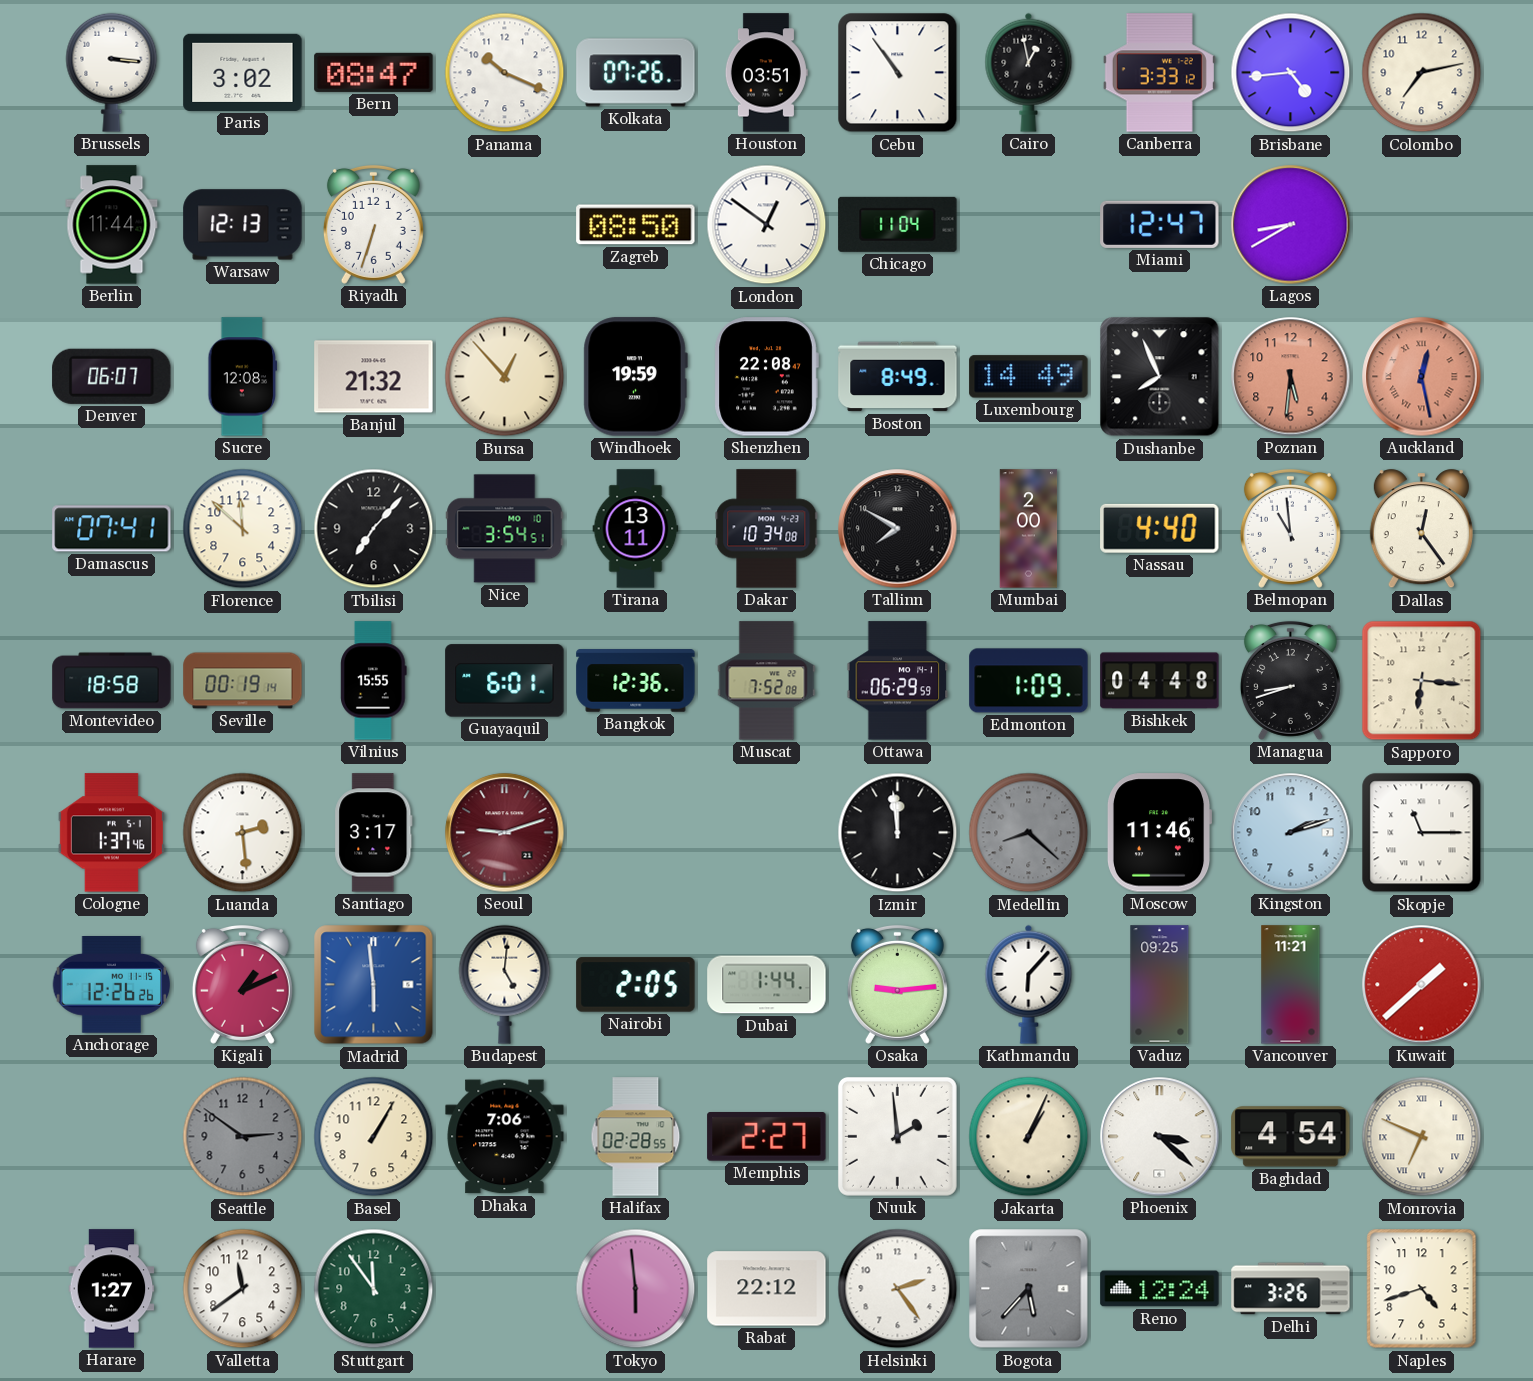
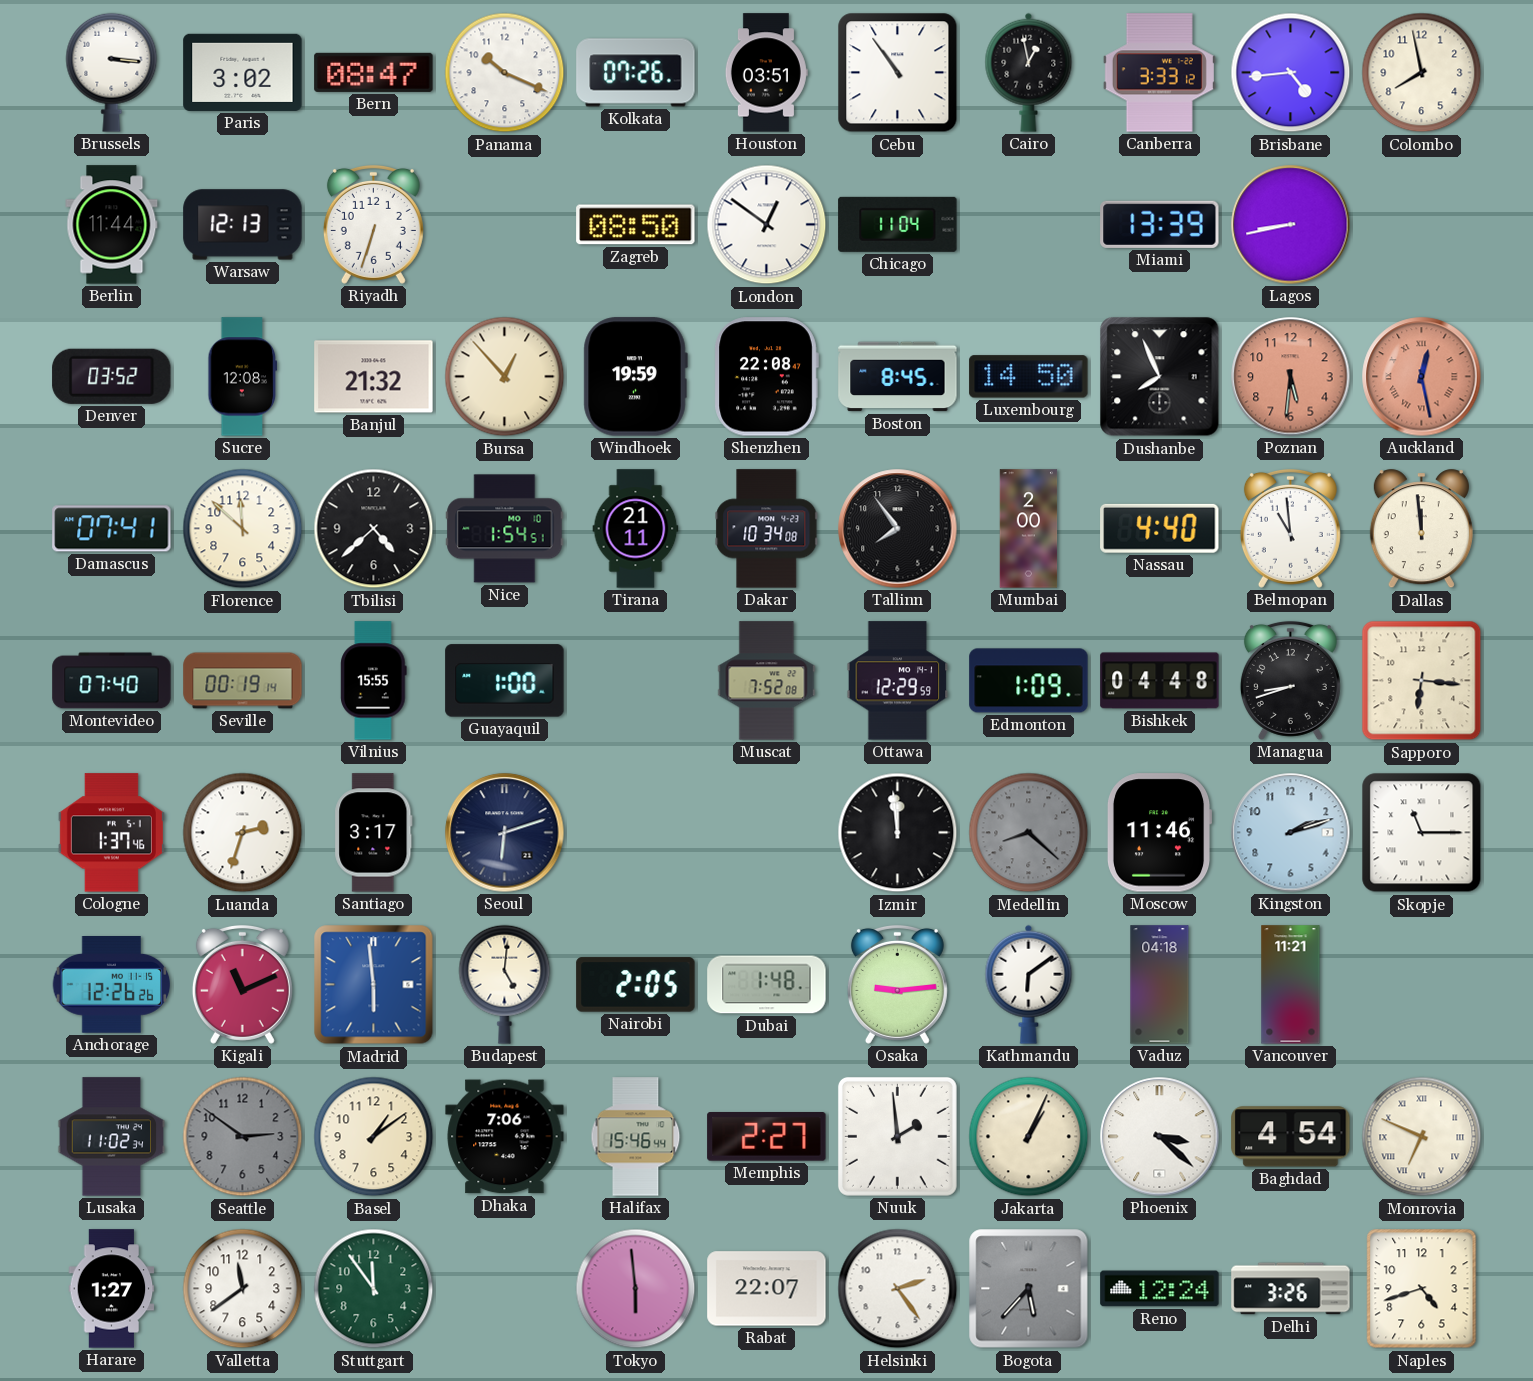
Colombo: 7:13 -> 7:58
Miami: 12:47 -> 13:39
Lagos: 8:40 -> 8:43
Denver: 06:07 -> 03:52
Boston: 8:49 -> 8:45
Luxembourg: 14:49 -> 14:50
Tbilisi: 7:07 -> 4:38
Nice: 3:54 -> 1:54
Tirana: 13:11 -> 21:11
Tallinn: 7:50 -> 7:54
Dallas: 12:24 -> 11:59
Montevideo: 18:58 -> 07:40
Guayaquil: 6:01 -> 1:00
Bangkok: 12:36 -> none
Ottawa: 06:29 -> 12:29
Luanda: 2:29 -> 2:33
Seoul: 9:12 -> 6:12
Seoul dial: burgundy -> navy
Kigali: 1:11 -> 11:11
Dubai: 1:44 -> 1:48
Kathmandu: 6:07 -> 6:09
Vaduz: 09:25 -> 04:18
Kuwait: 1:38 -> none
Lusaka: none -> 11:02
Basel: 1:05 -> 1:09
Halifax: 02:28 -> 15:46
Rabat: 22:12 -> 22:07
